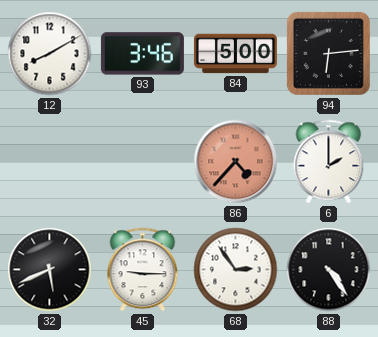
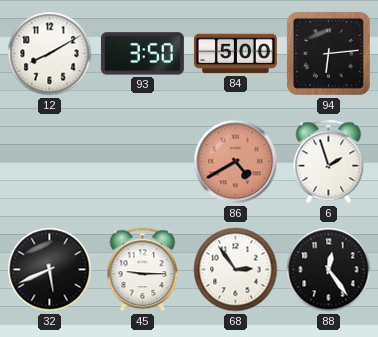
93: 3:46 -> 3:50
86: 4:37 -> 4:40
6: 2:00 -> 1:57
88: 4:24 -> 12:24
